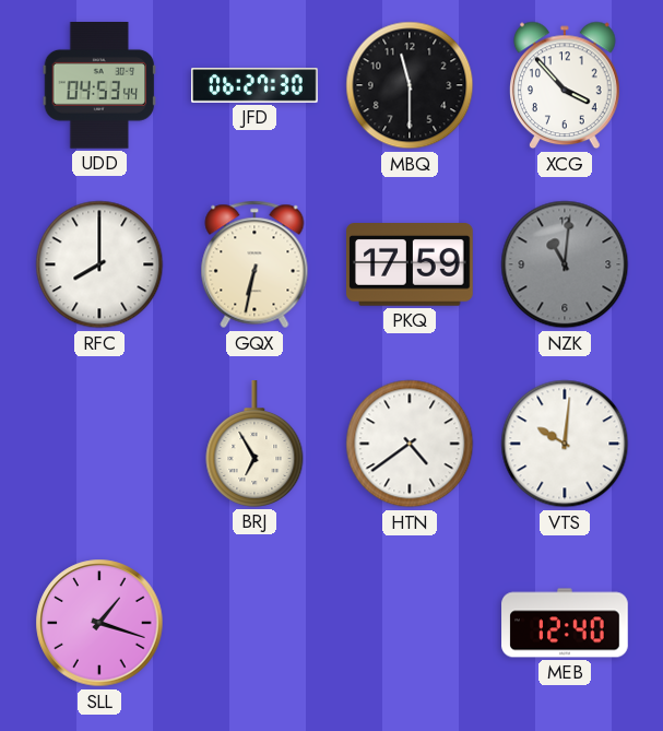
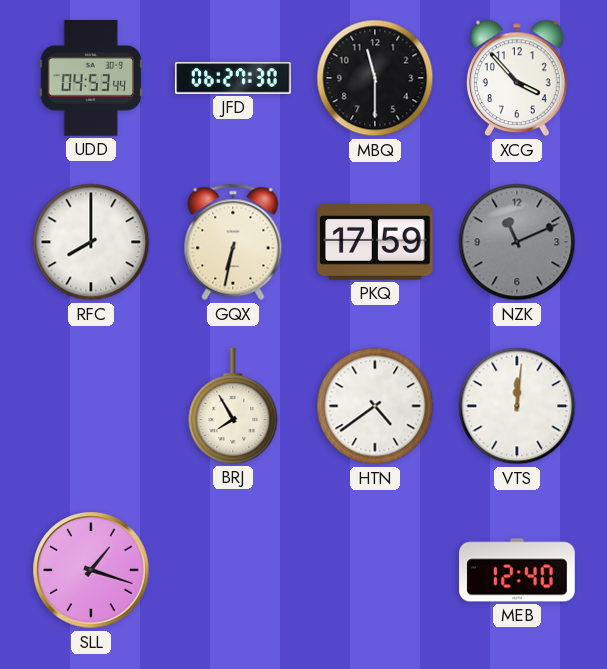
NZK: 11:01 -> 11:11
BRJ: 6:55 -> 7:55
VTS: 10:01 -> 12:01
